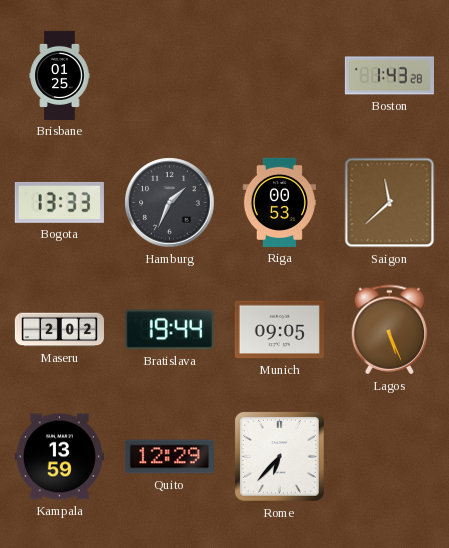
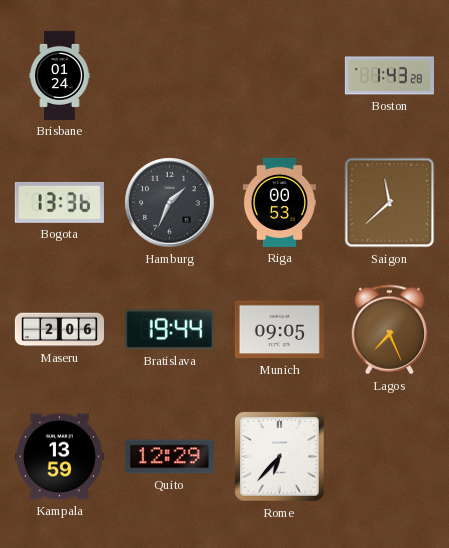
Brisbane: 01:25 -> 01:24
Bogota: 13:33 -> 13:36
Maseru: 2:02 -> 2:06
Lagos: 5:26 -> 7:26
